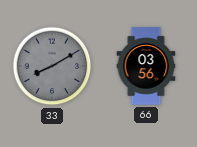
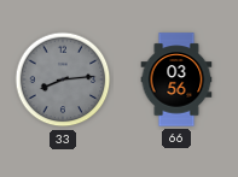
33: 8:10 -> 8:14
